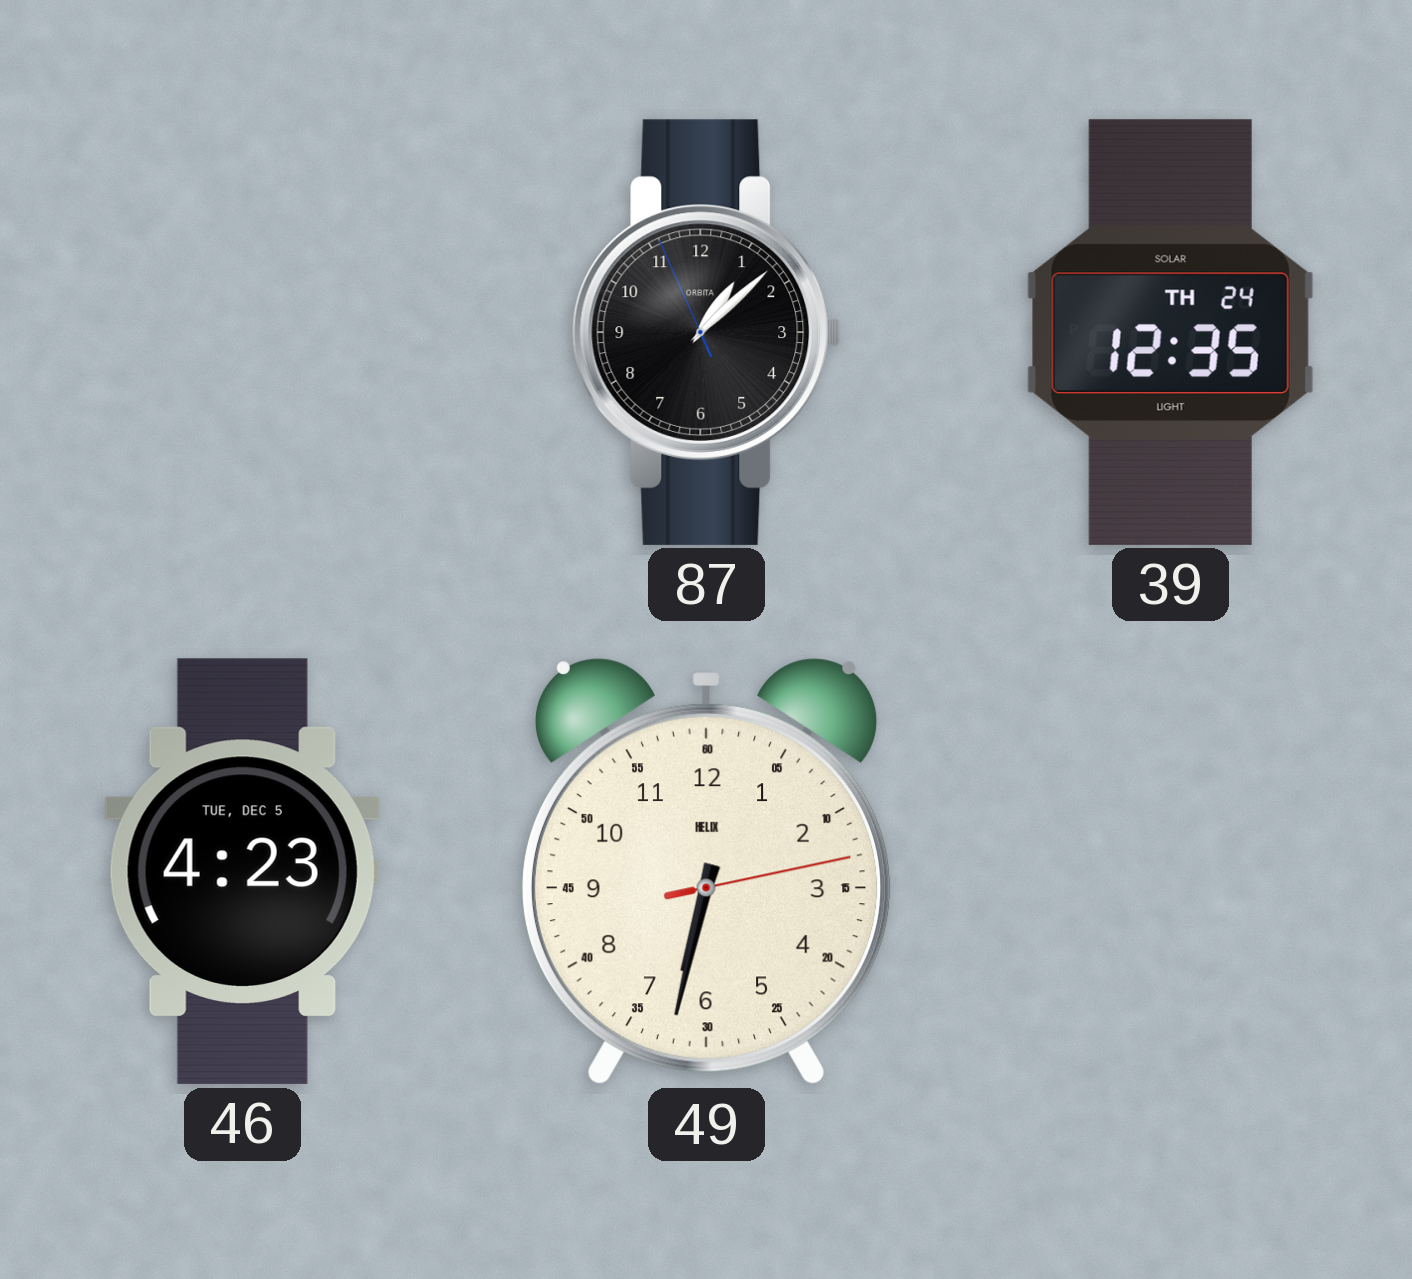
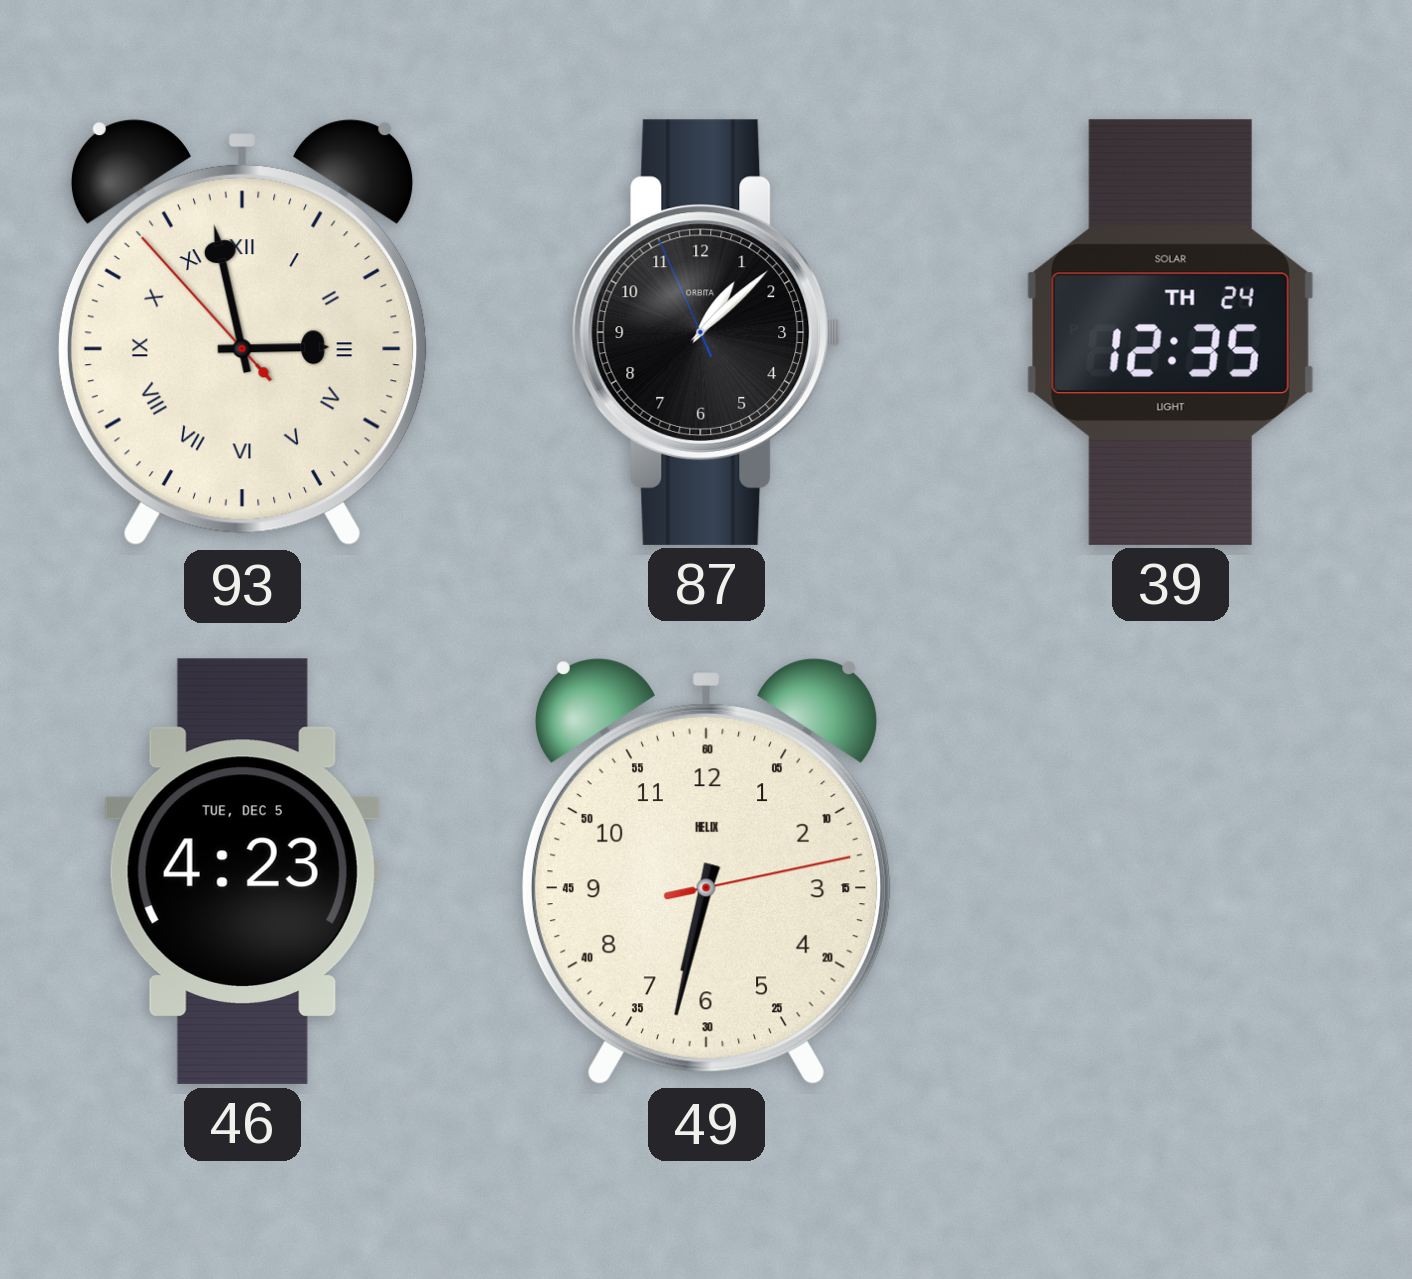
93: none -> 2:57
